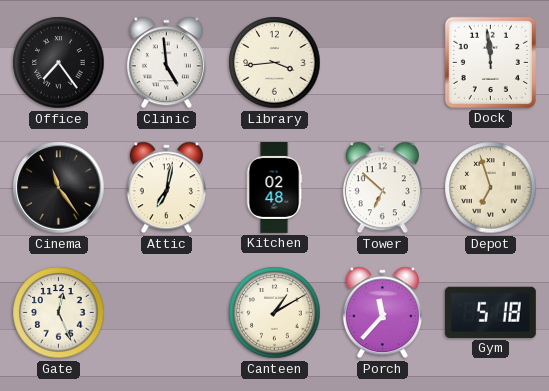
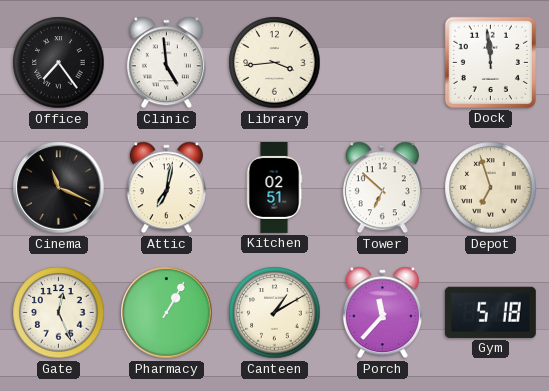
Cinema: 11:24 -> 11:19
Kitchen: 02:48 -> 02:51
Pharmacy: none -> 1:05
